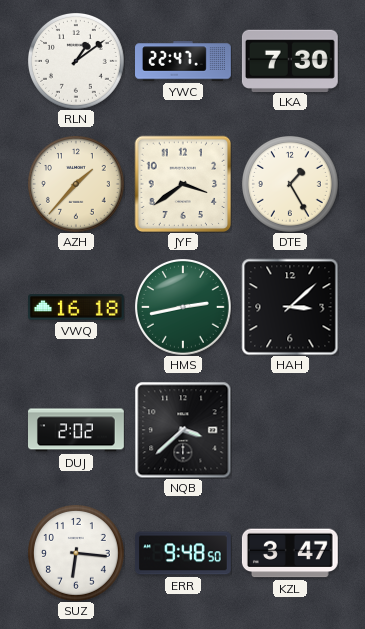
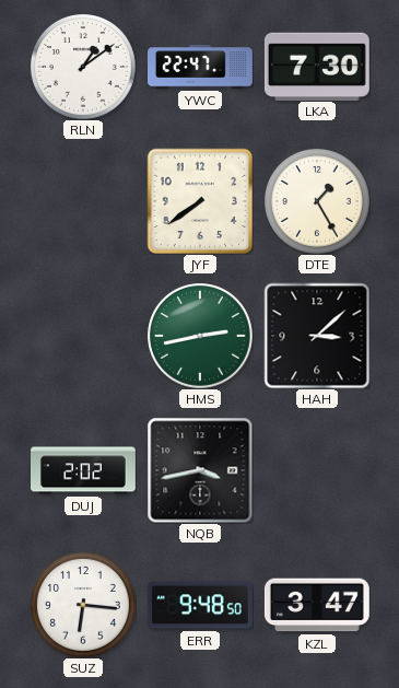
AZH: 1:37 -> none
JYF: 3:39 -> 7:39
VWQ: 16:18 -> none
NQB: 3:38 -> 3:43
